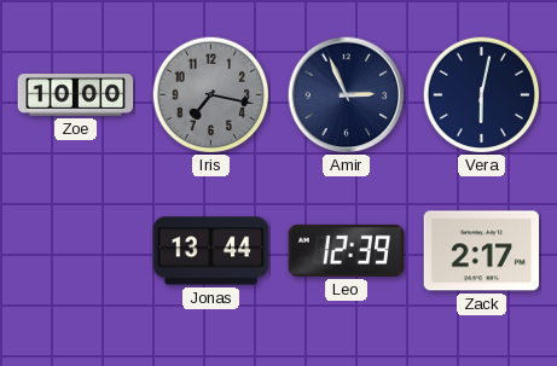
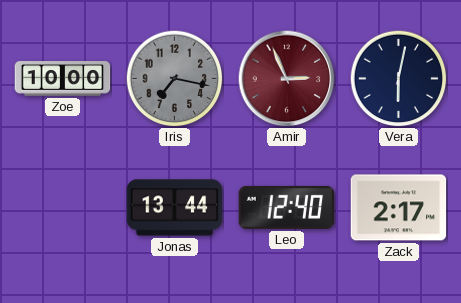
Amir dial: navy -> burgundy
Leo: 12:39 -> 12:40
